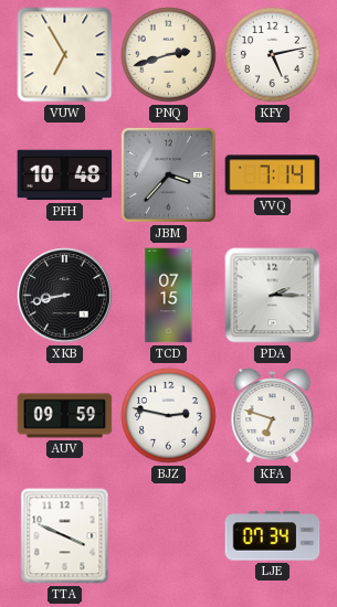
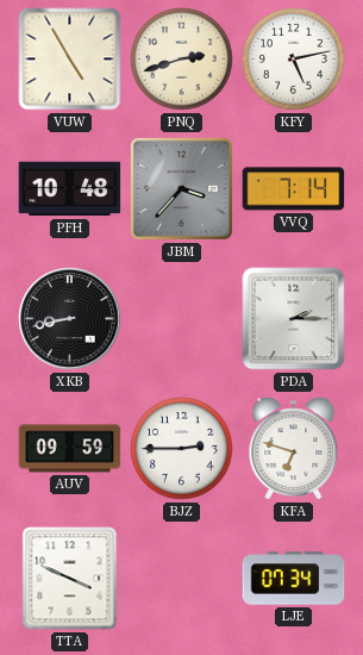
VUW: 6:55 -> 4:55
TCD: 07:15 -> none
BJZ: 2:47 -> 2:45
